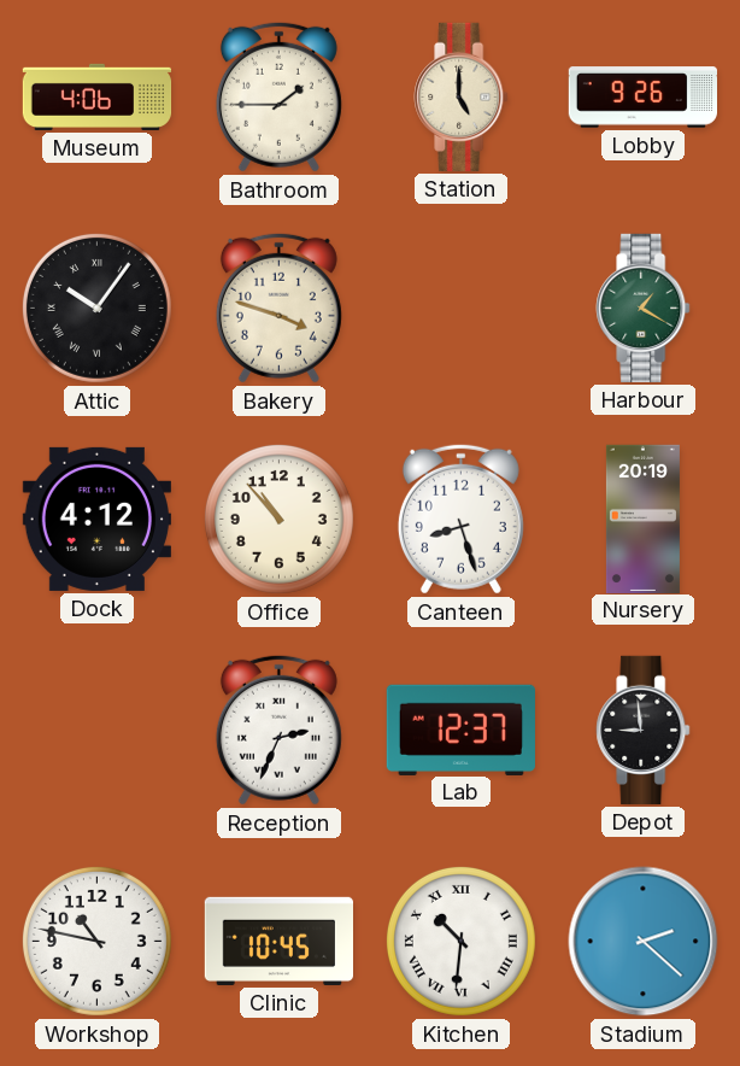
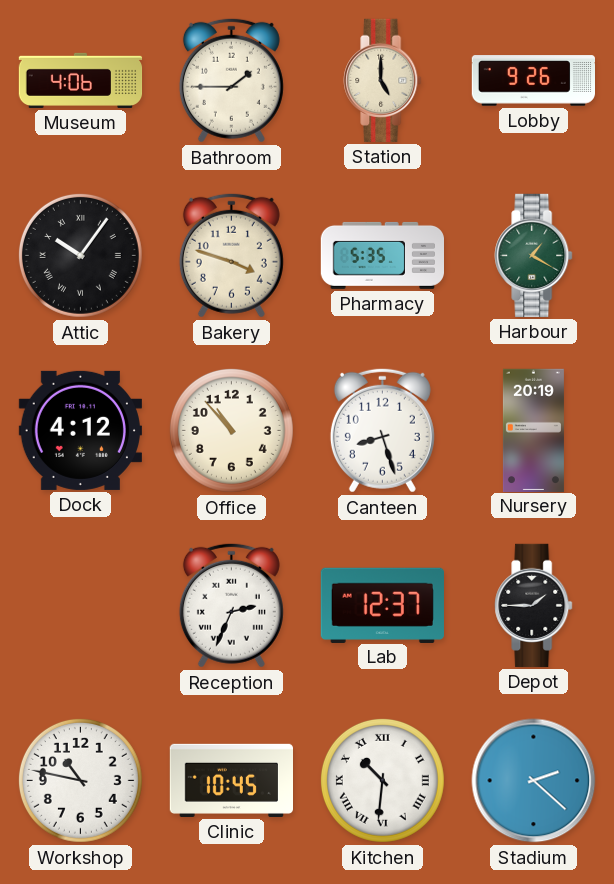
Pharmacy: none -> 5:35
Depot: 8:59 -> 1:45
